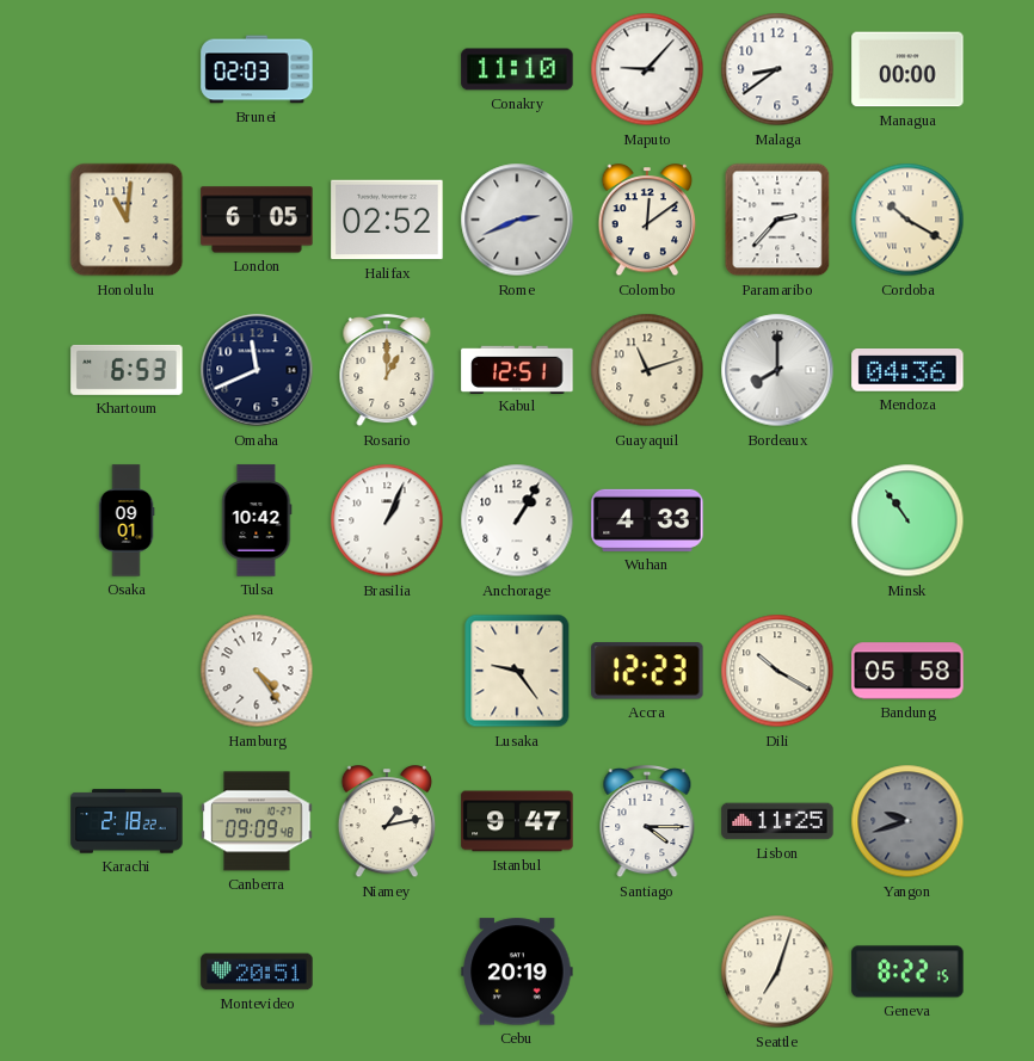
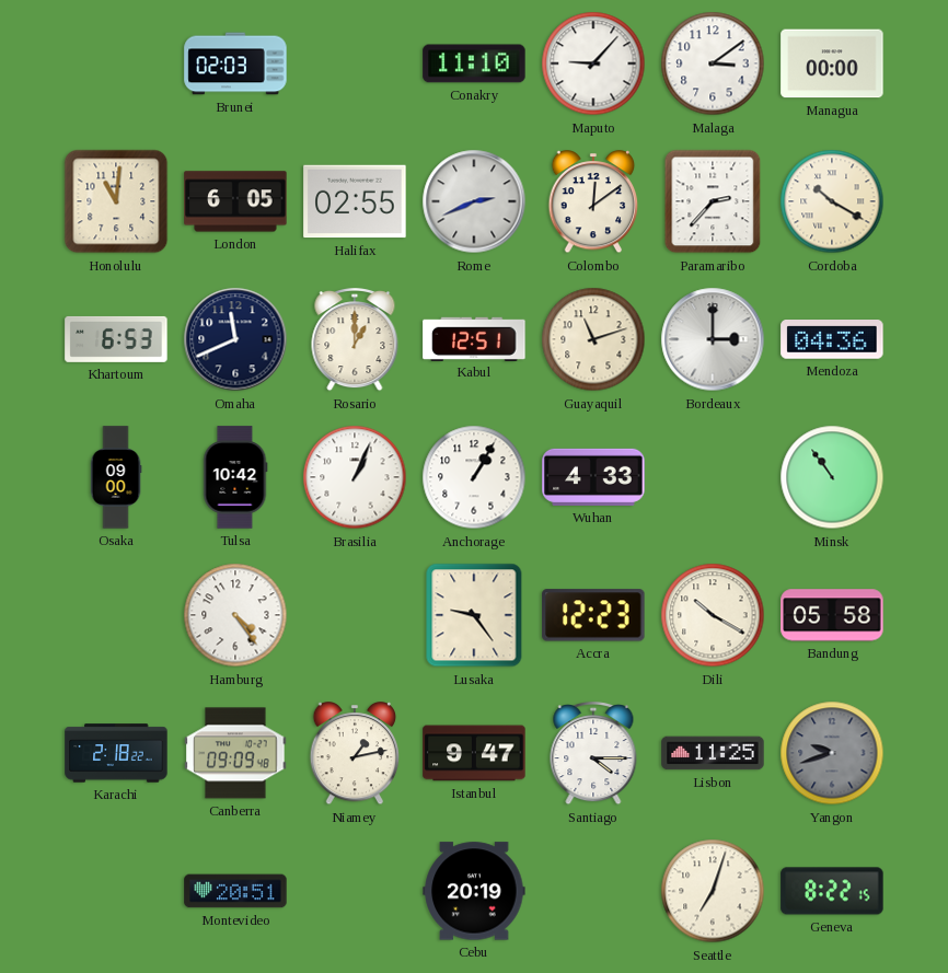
Malaga: 8:39 -> 3:09
Halifax: 02:52 -> 02:55
Bordeaux: 8:00 -> 3:00
Osaka: 09:01 -> 09:00
